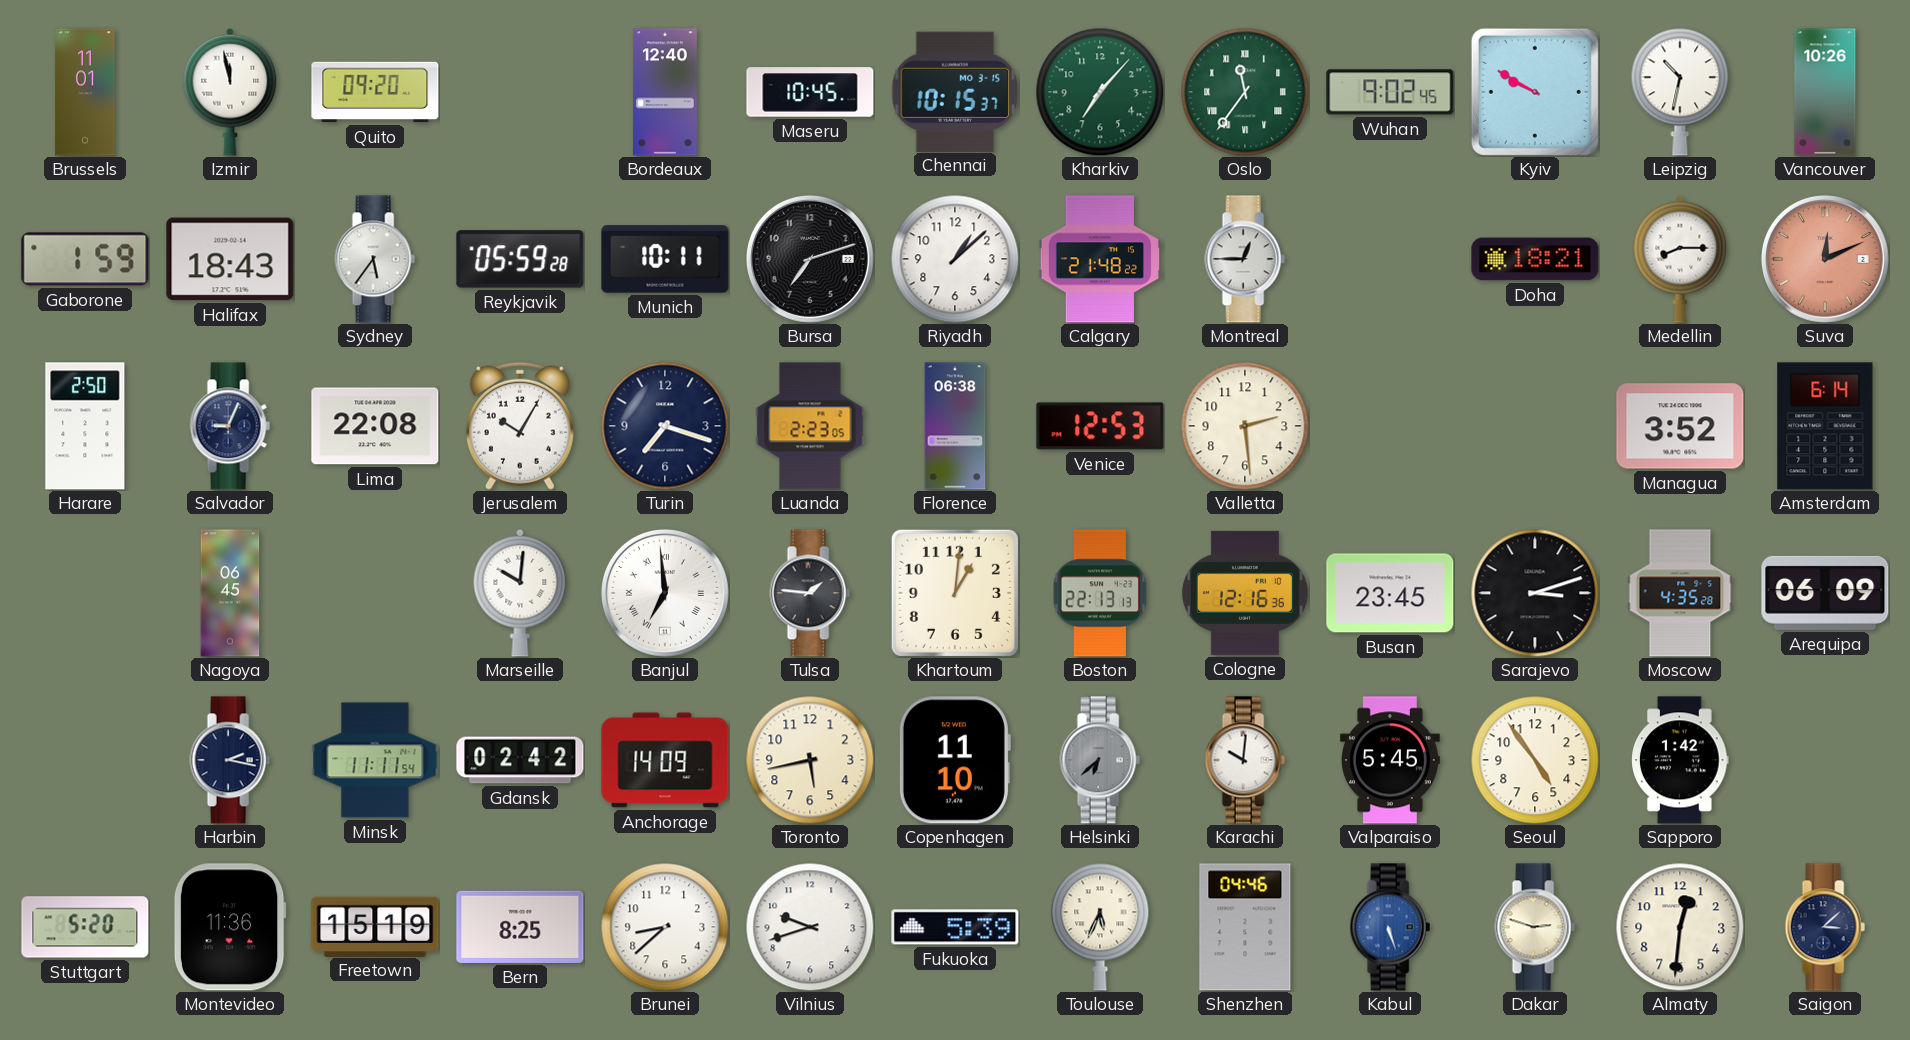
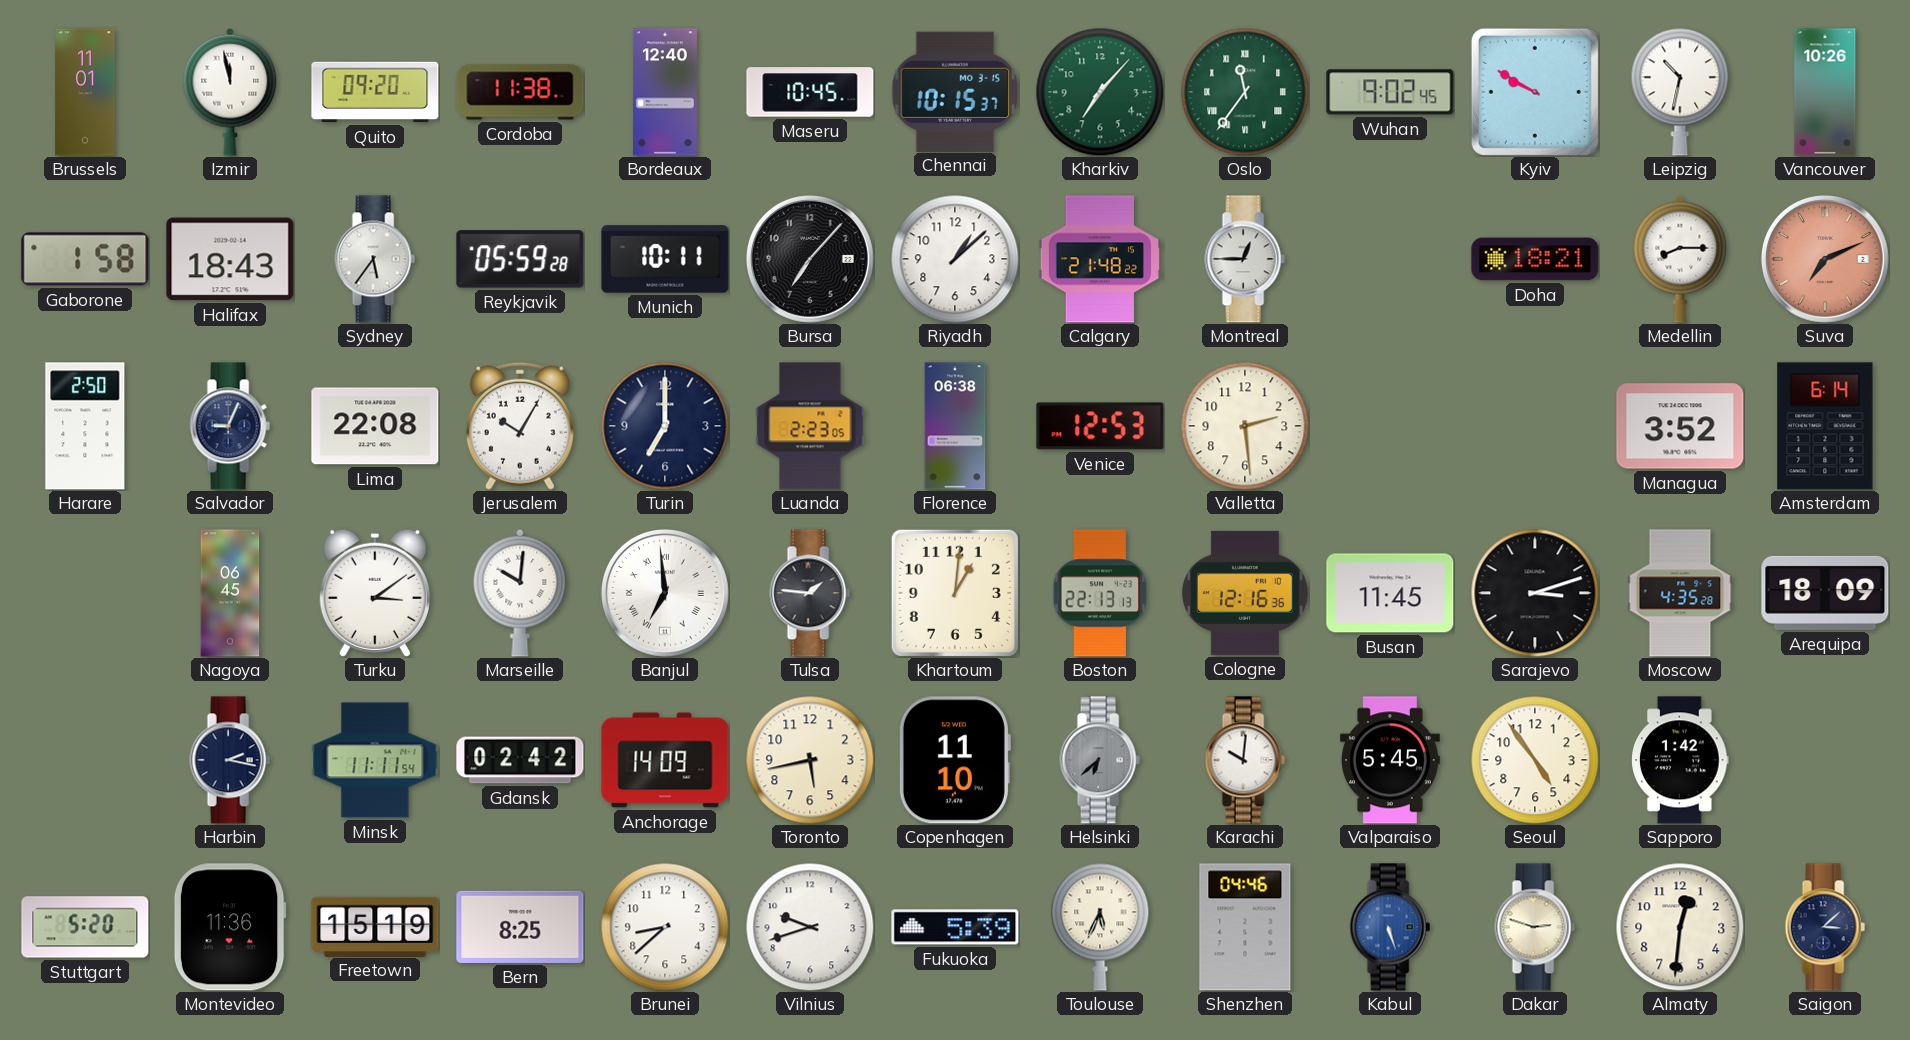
Cordoba: none -> 11:38
Gaborone: 1:59 -> 1:58
Bursa: 7:12 -> 7:07
Suva: 12:11 -> 7:11
Turin: 7:18 -> 7:00
Turku: none -> 3:09
Busan: 23:45 -> 11:45
Arequipa: 06:09 -> 18:09
